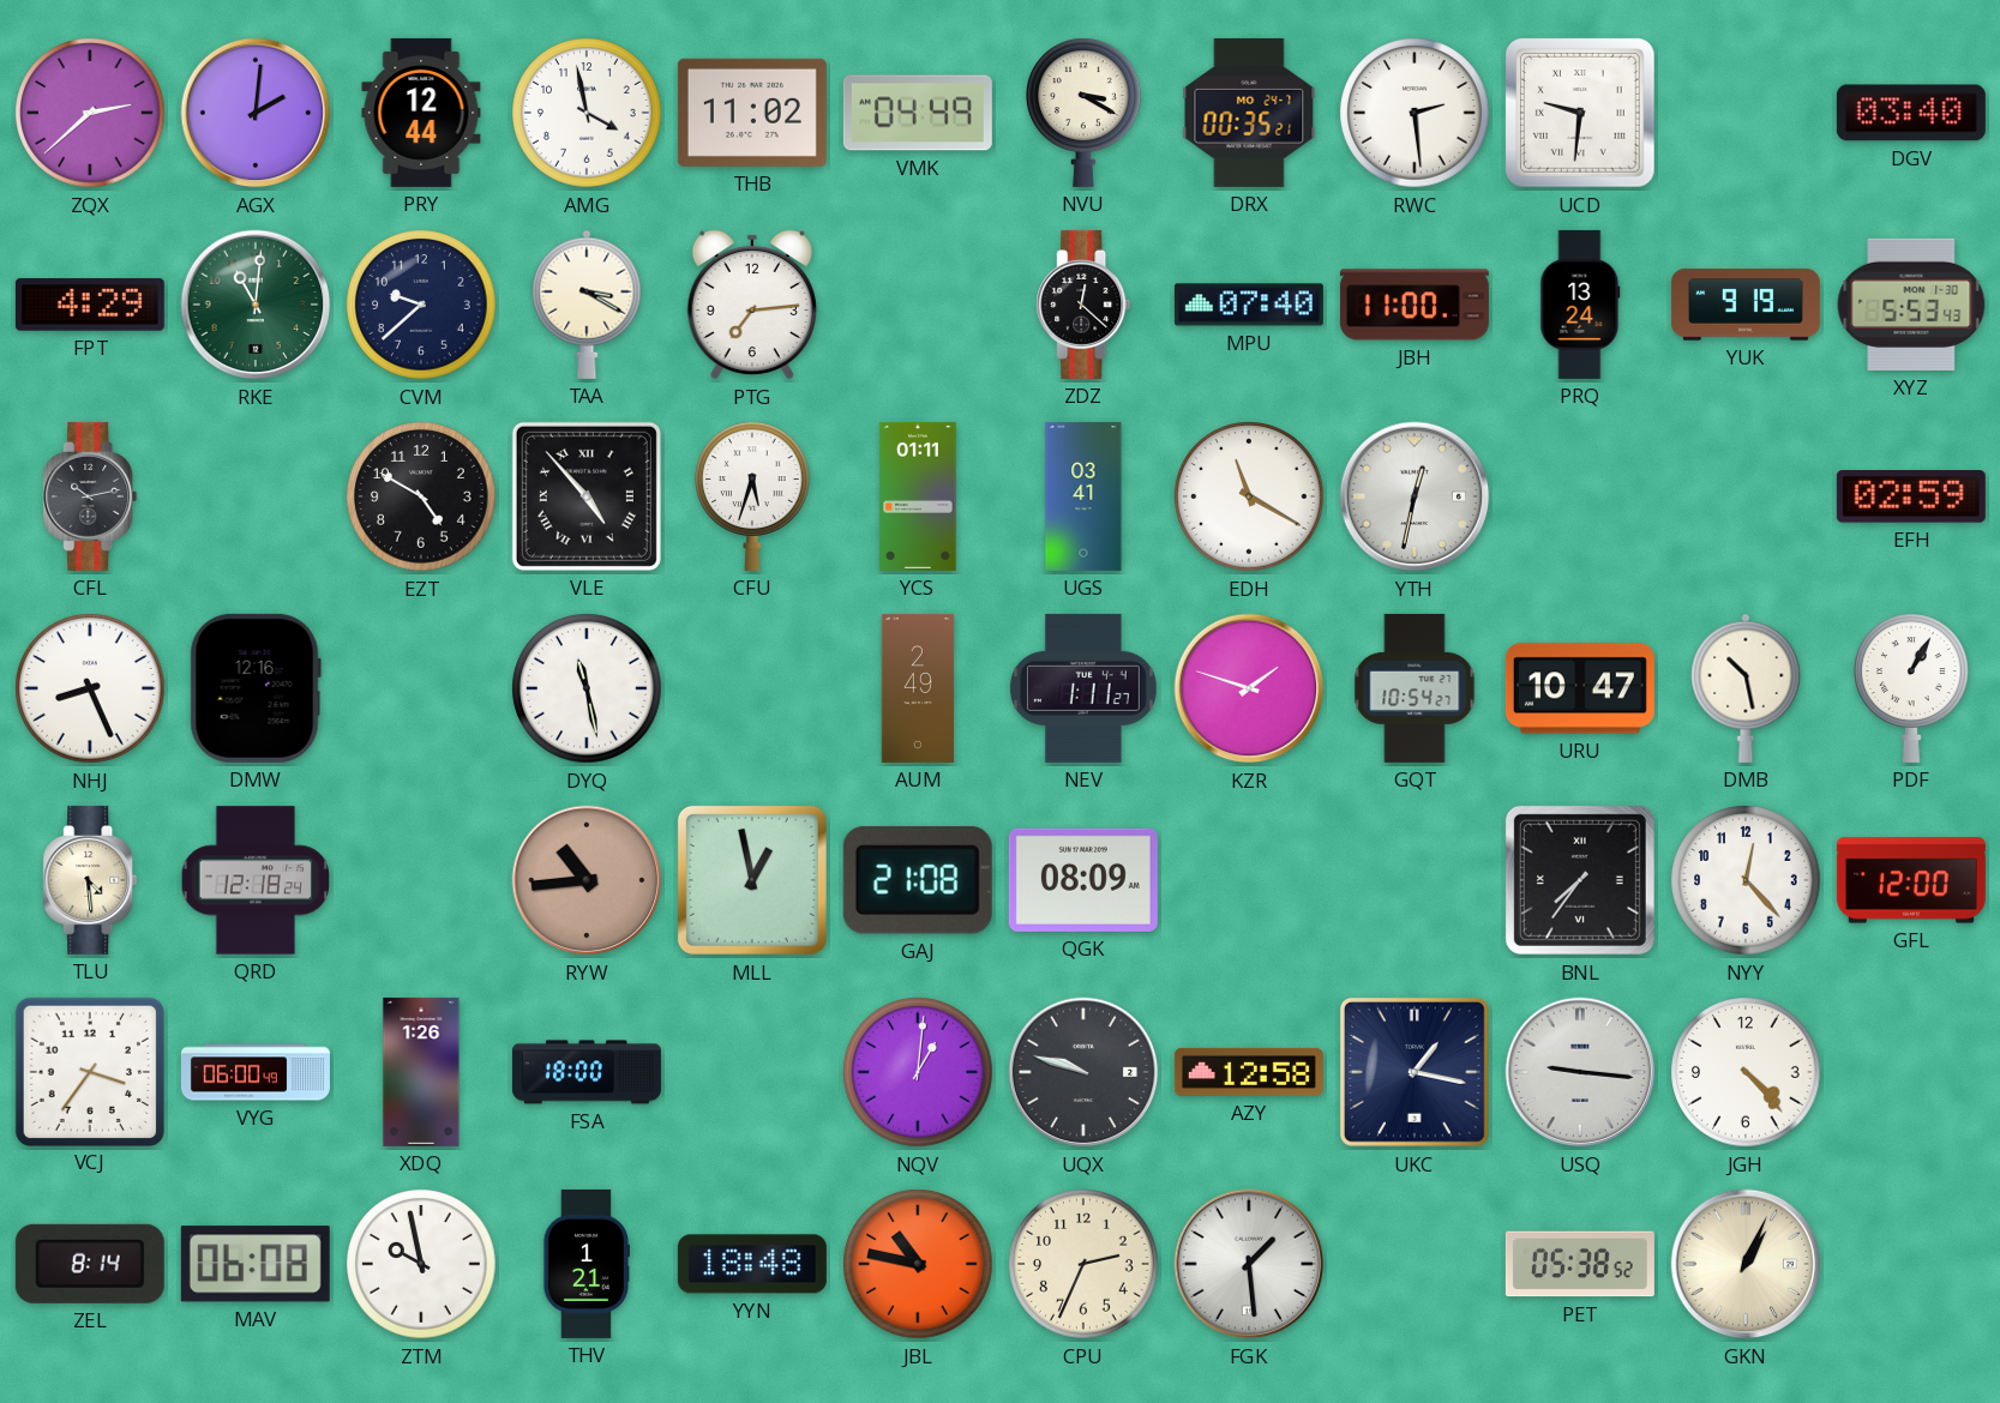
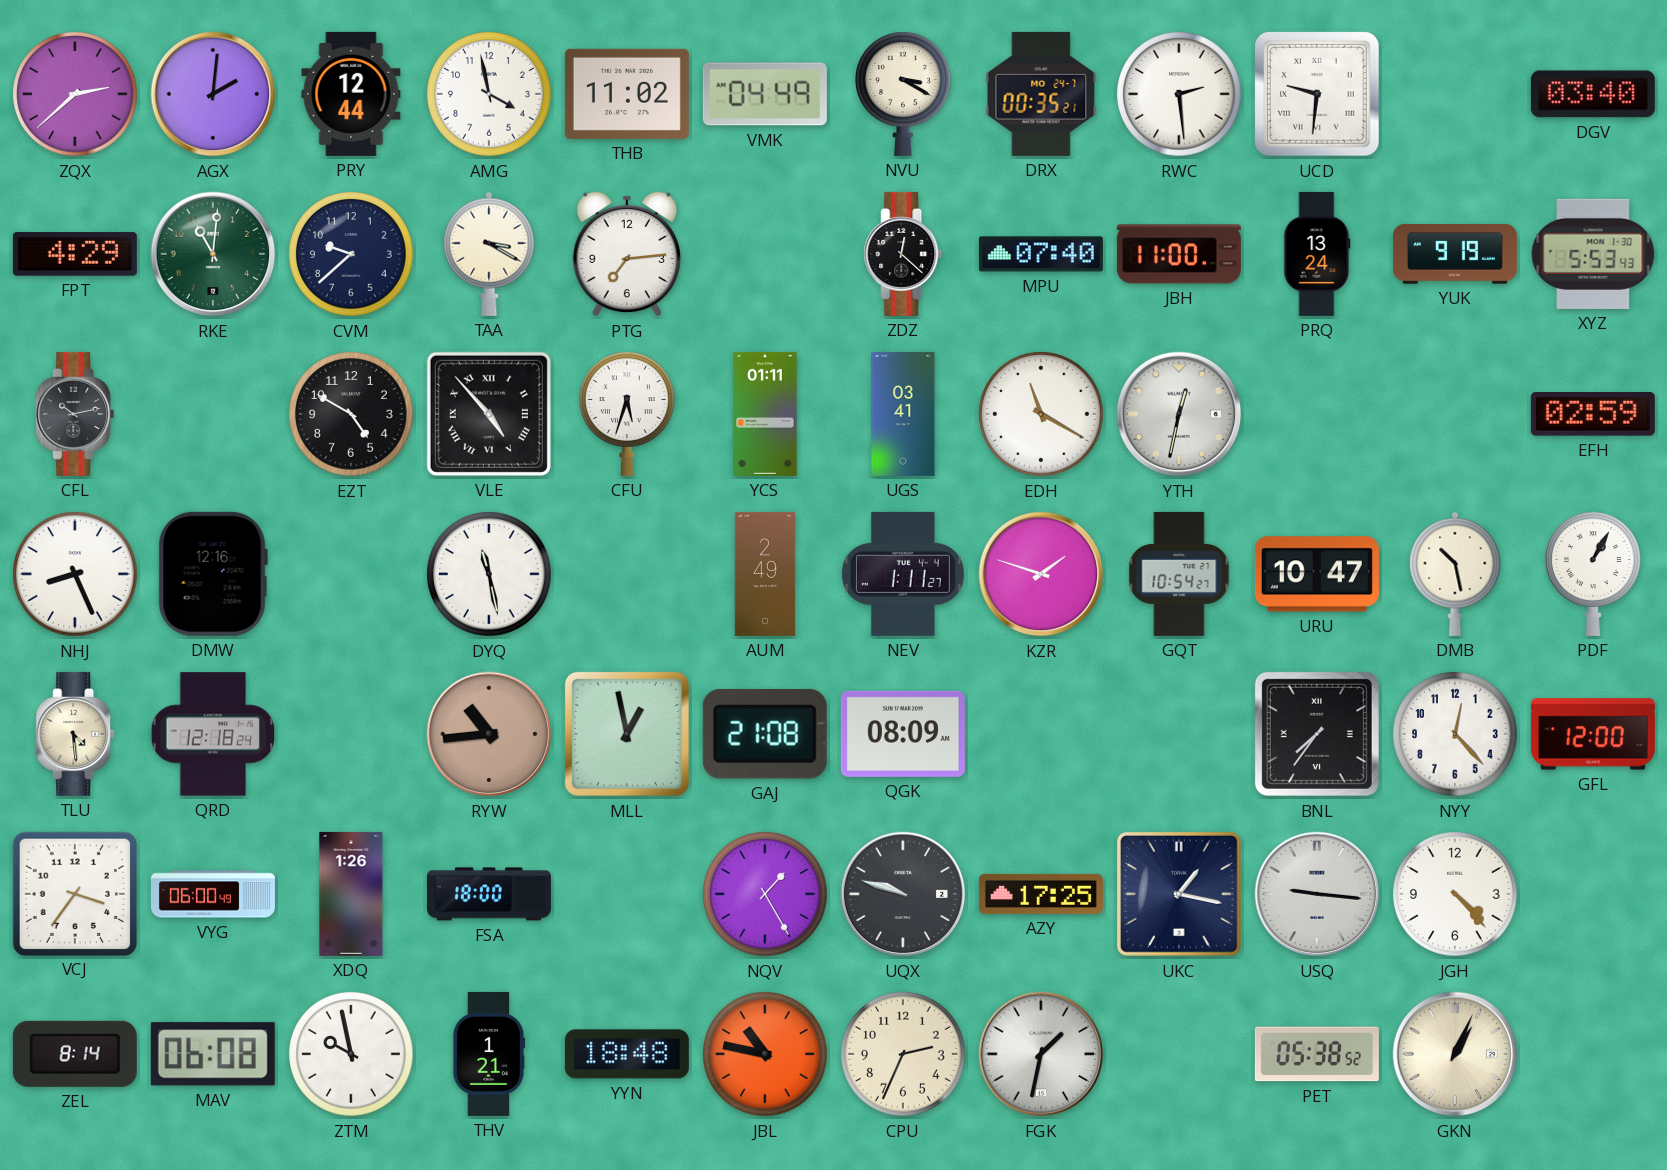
NQV: 1:01 -> 1:25
AZY: 12:58 -> 17:25
FGK: 1:29 -> 1:32
